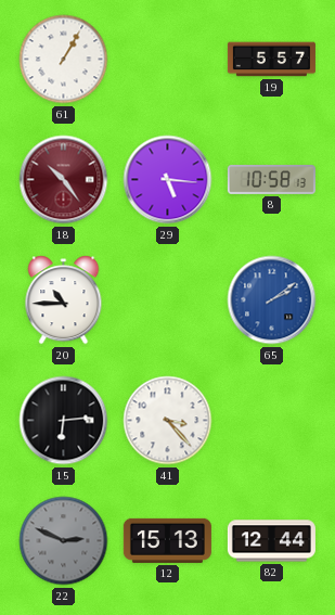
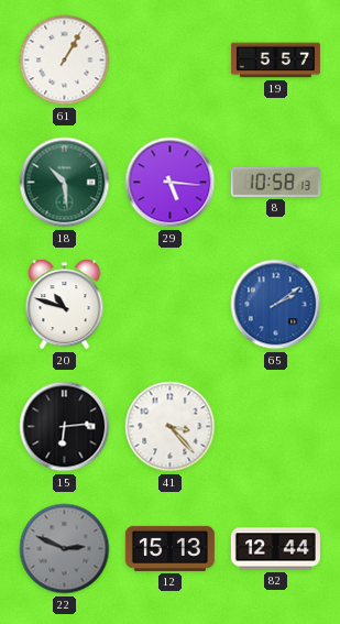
18: 10:24 -> 10:29
18 dial: burgundy -> green
20: 10:45 -> 10:48
